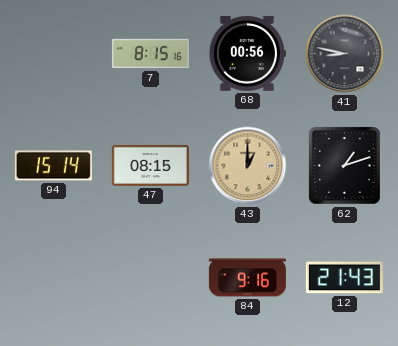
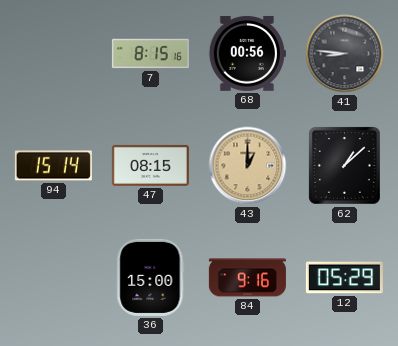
41: 8:47 -> 8:46
62: 1:12 -> 1:08
36: none -> 15:00
12: 21:43 -> 05:29
